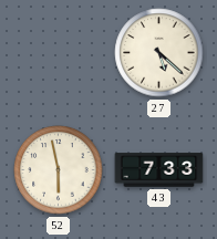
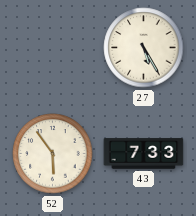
27: 5:22 -> 5:25
52: 5:58 -> 5:54
